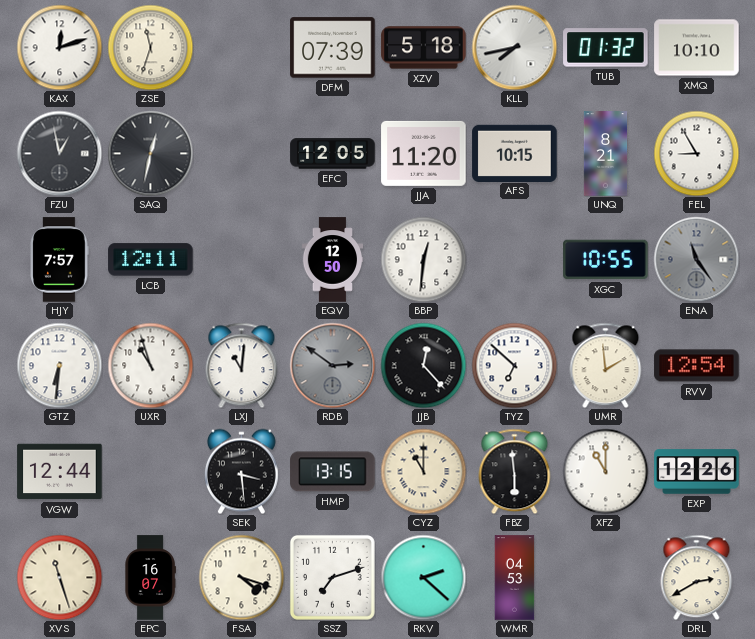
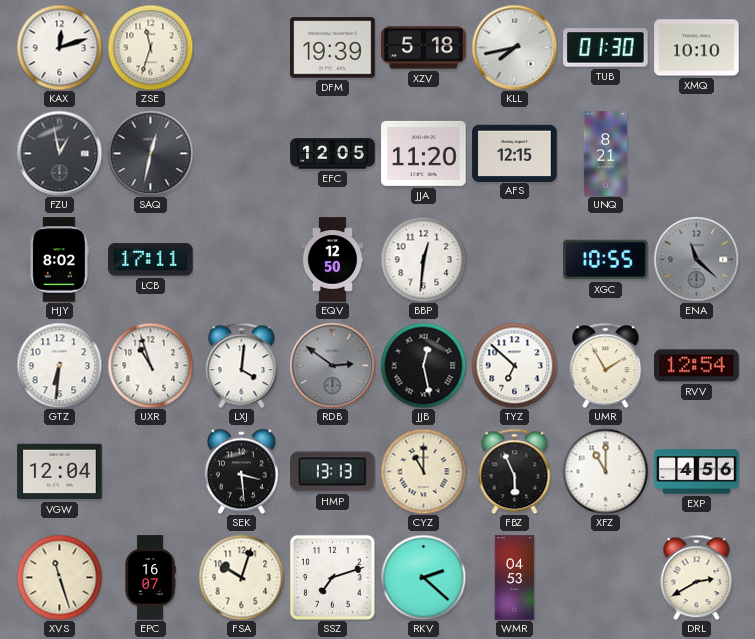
DFM: 07:39 -> 19:39
TUB: 01:32 -> 01:30
AFS: 10:15 -> 12:15
FEL: 8:55 -> none
HJY: 7:57 -> 8:02
LCB: 12:11 -> 17:11
ENA: 11:24 -> 11:22
LXJ: 11:01 -> 4:01
JJB: 12:23 -> 12:28
UMR: 1:59 -> 1:55
VGW: 12:44 -> 12:04
HMP: 13:15 -> 13:13
FBZ: 5:59 -> 5:56
EXP: 12:26 -> 4:56
FSA: 4:18 -> 10:03
